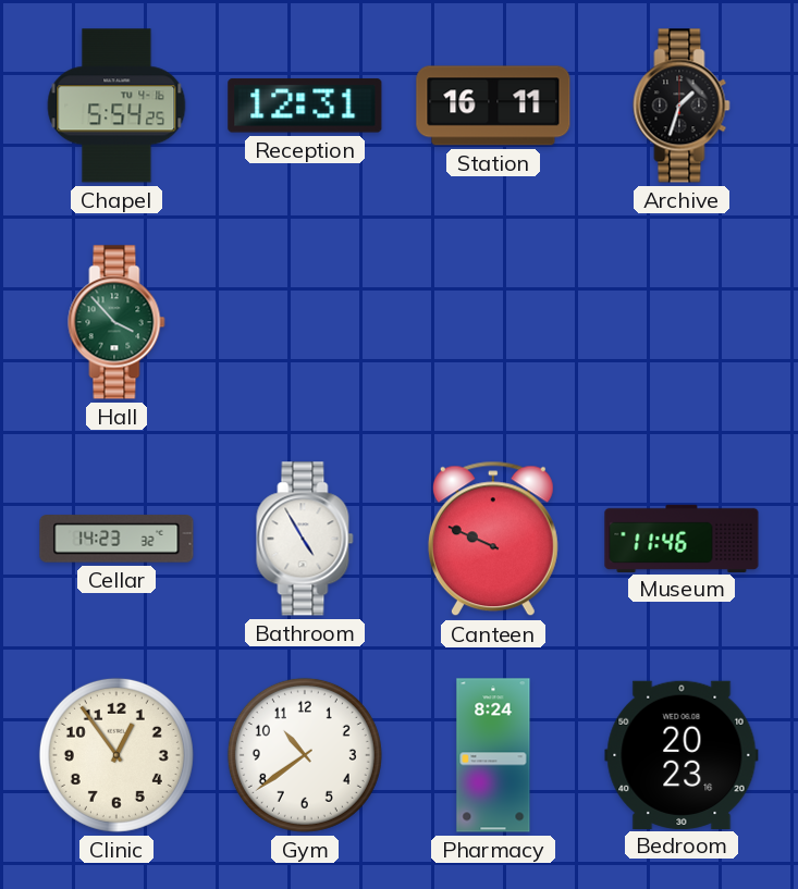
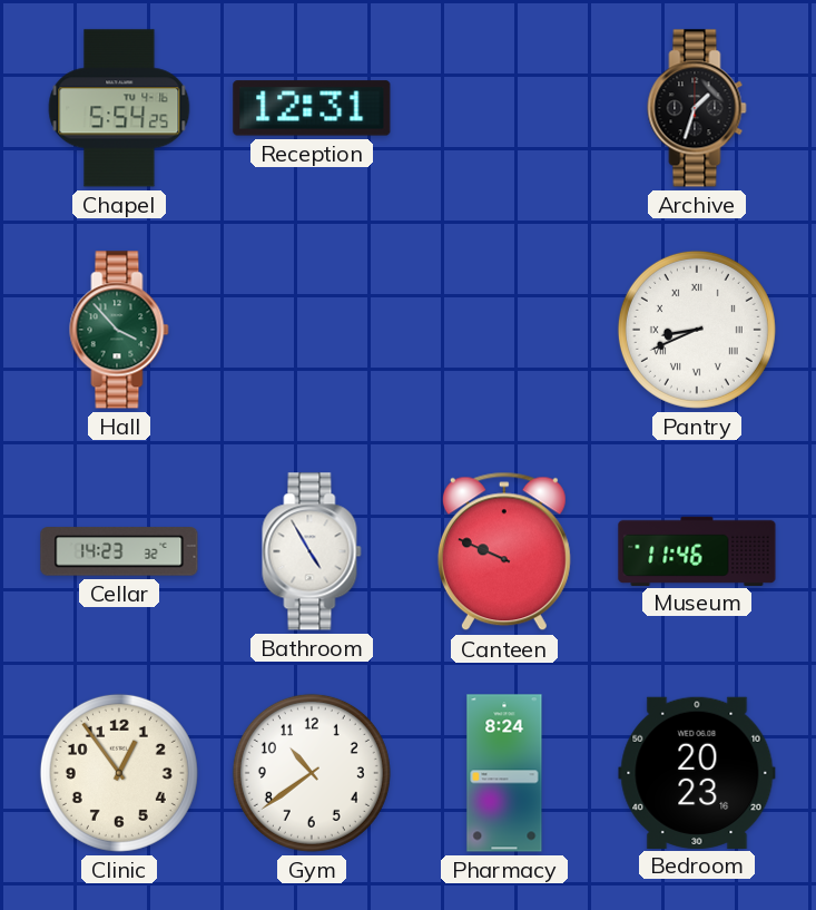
Station: 16:11 -> none
Pantry: none -> 8:41
